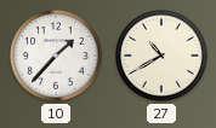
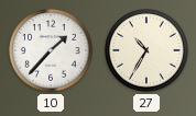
27: 10:40 -> 10:35
